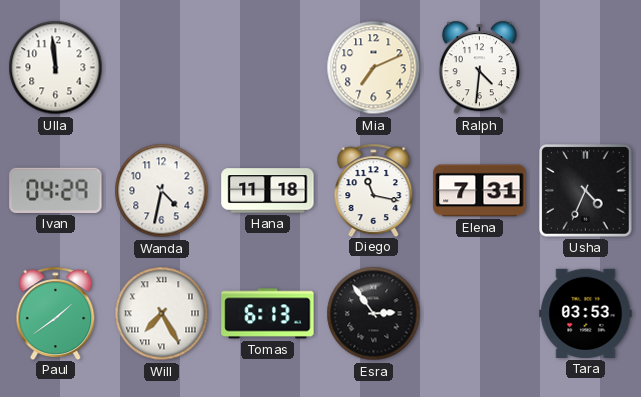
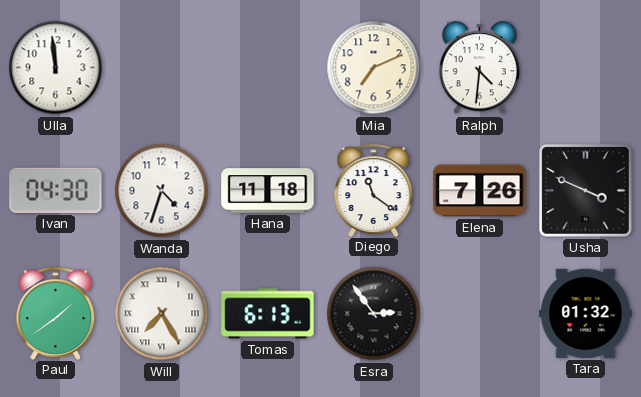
Ivan: 04:29 -> 04:30
Wanda: 4:32 -> 4:33
Diego: 11:17 -> 11:21
Elena: 7:31 -> 7:26
Usha: 4:34 -> 3:49
Tara: 03:53 -> 01:32
